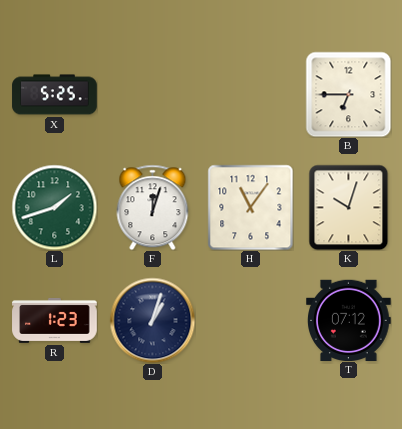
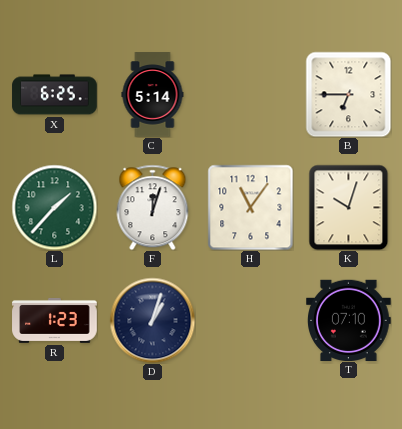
X: 5:25 -> 6:25
C: none -> 5:14
L: 1:42 -> 1:37
T: 07:12 -> 07:10
